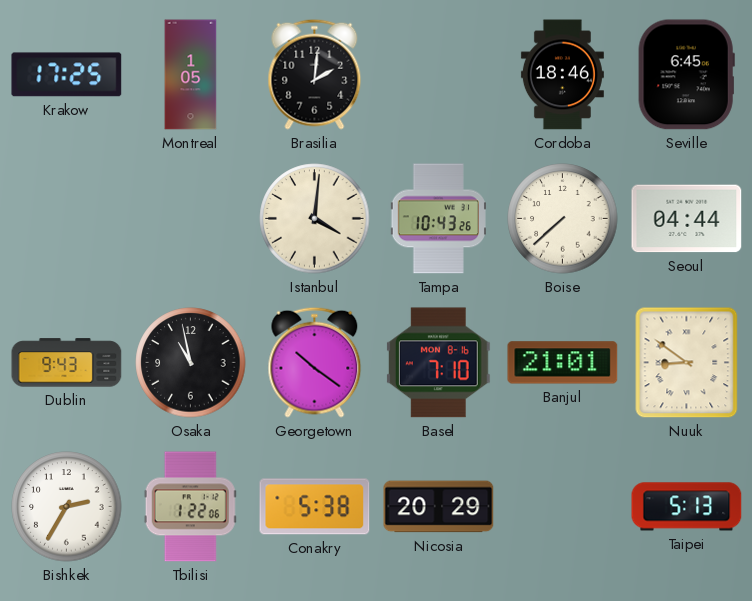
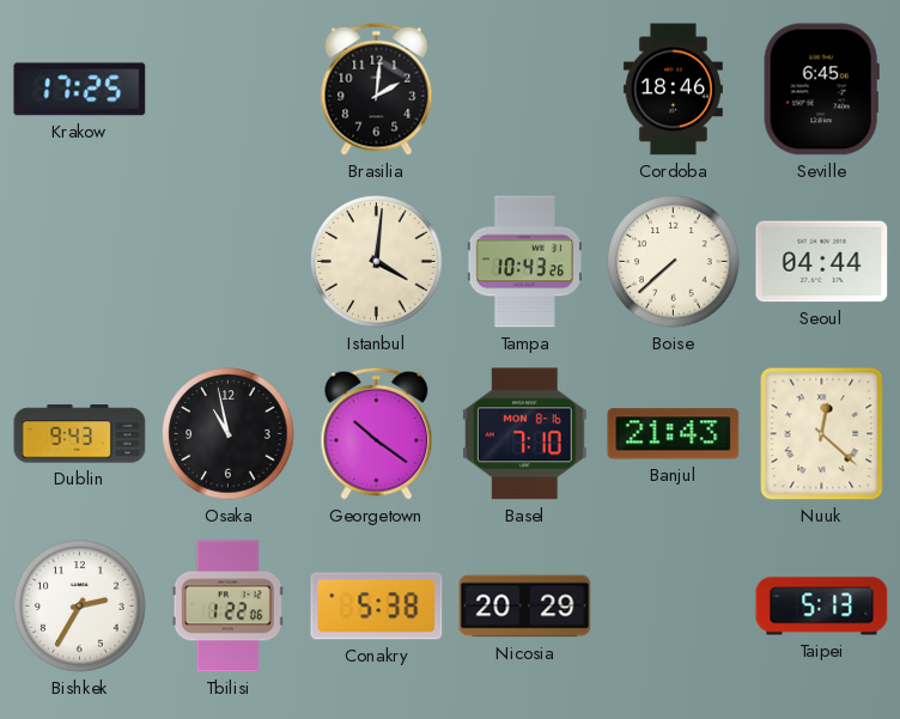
Montreal: 1:05 -> none
Banjul: 21:01 -> 21:43
Nuuk: 8:51 -> 12:22
